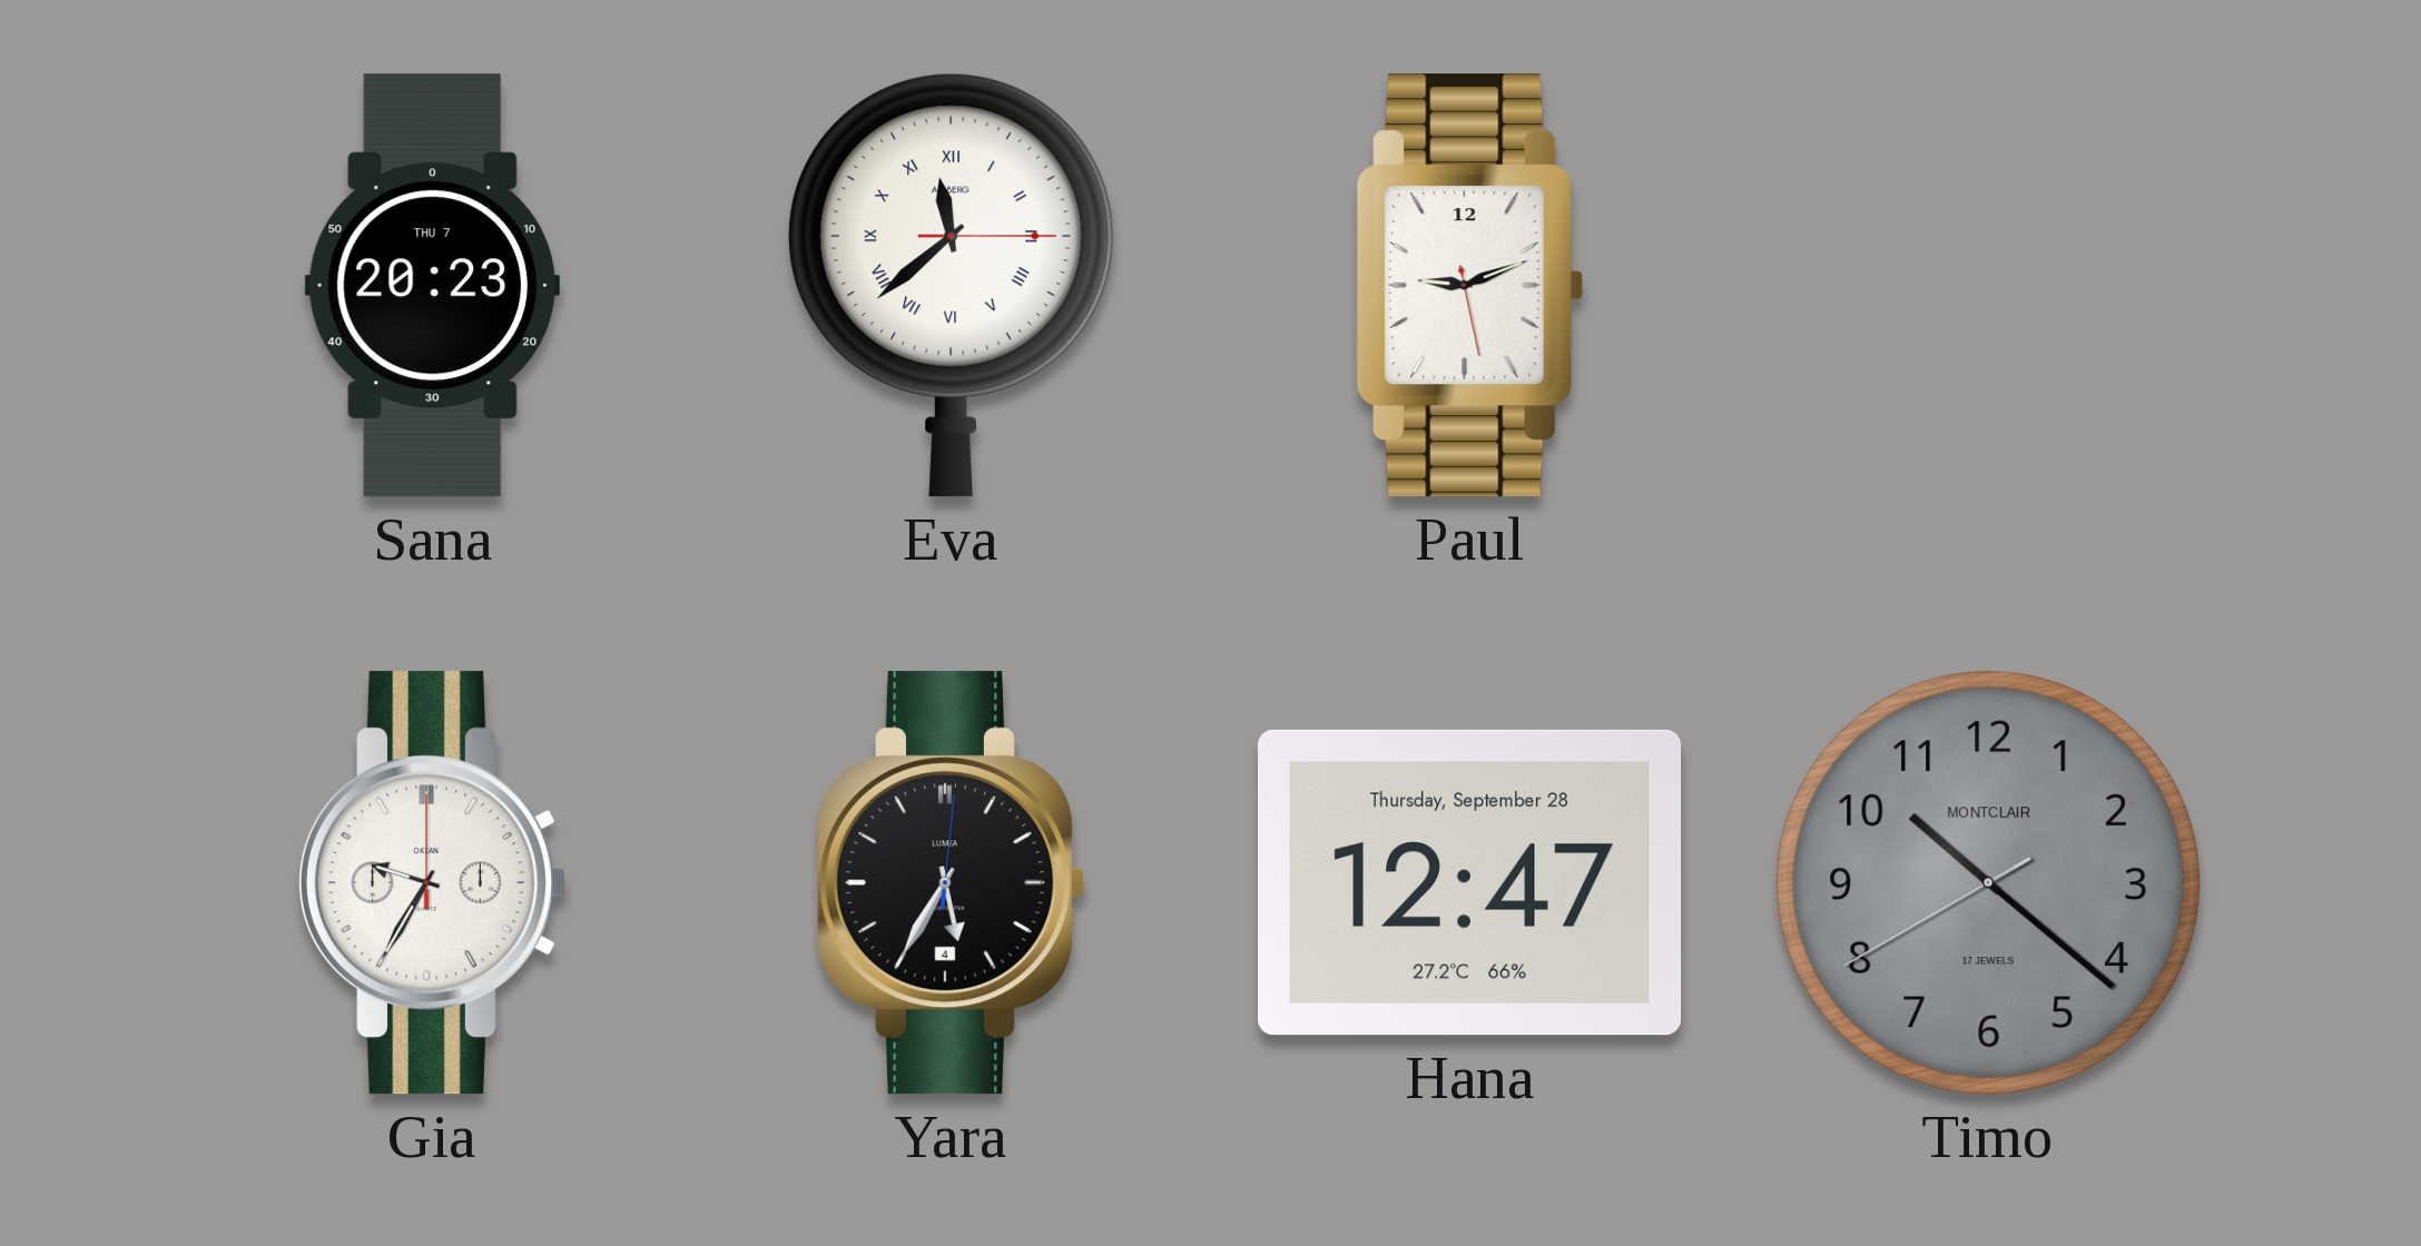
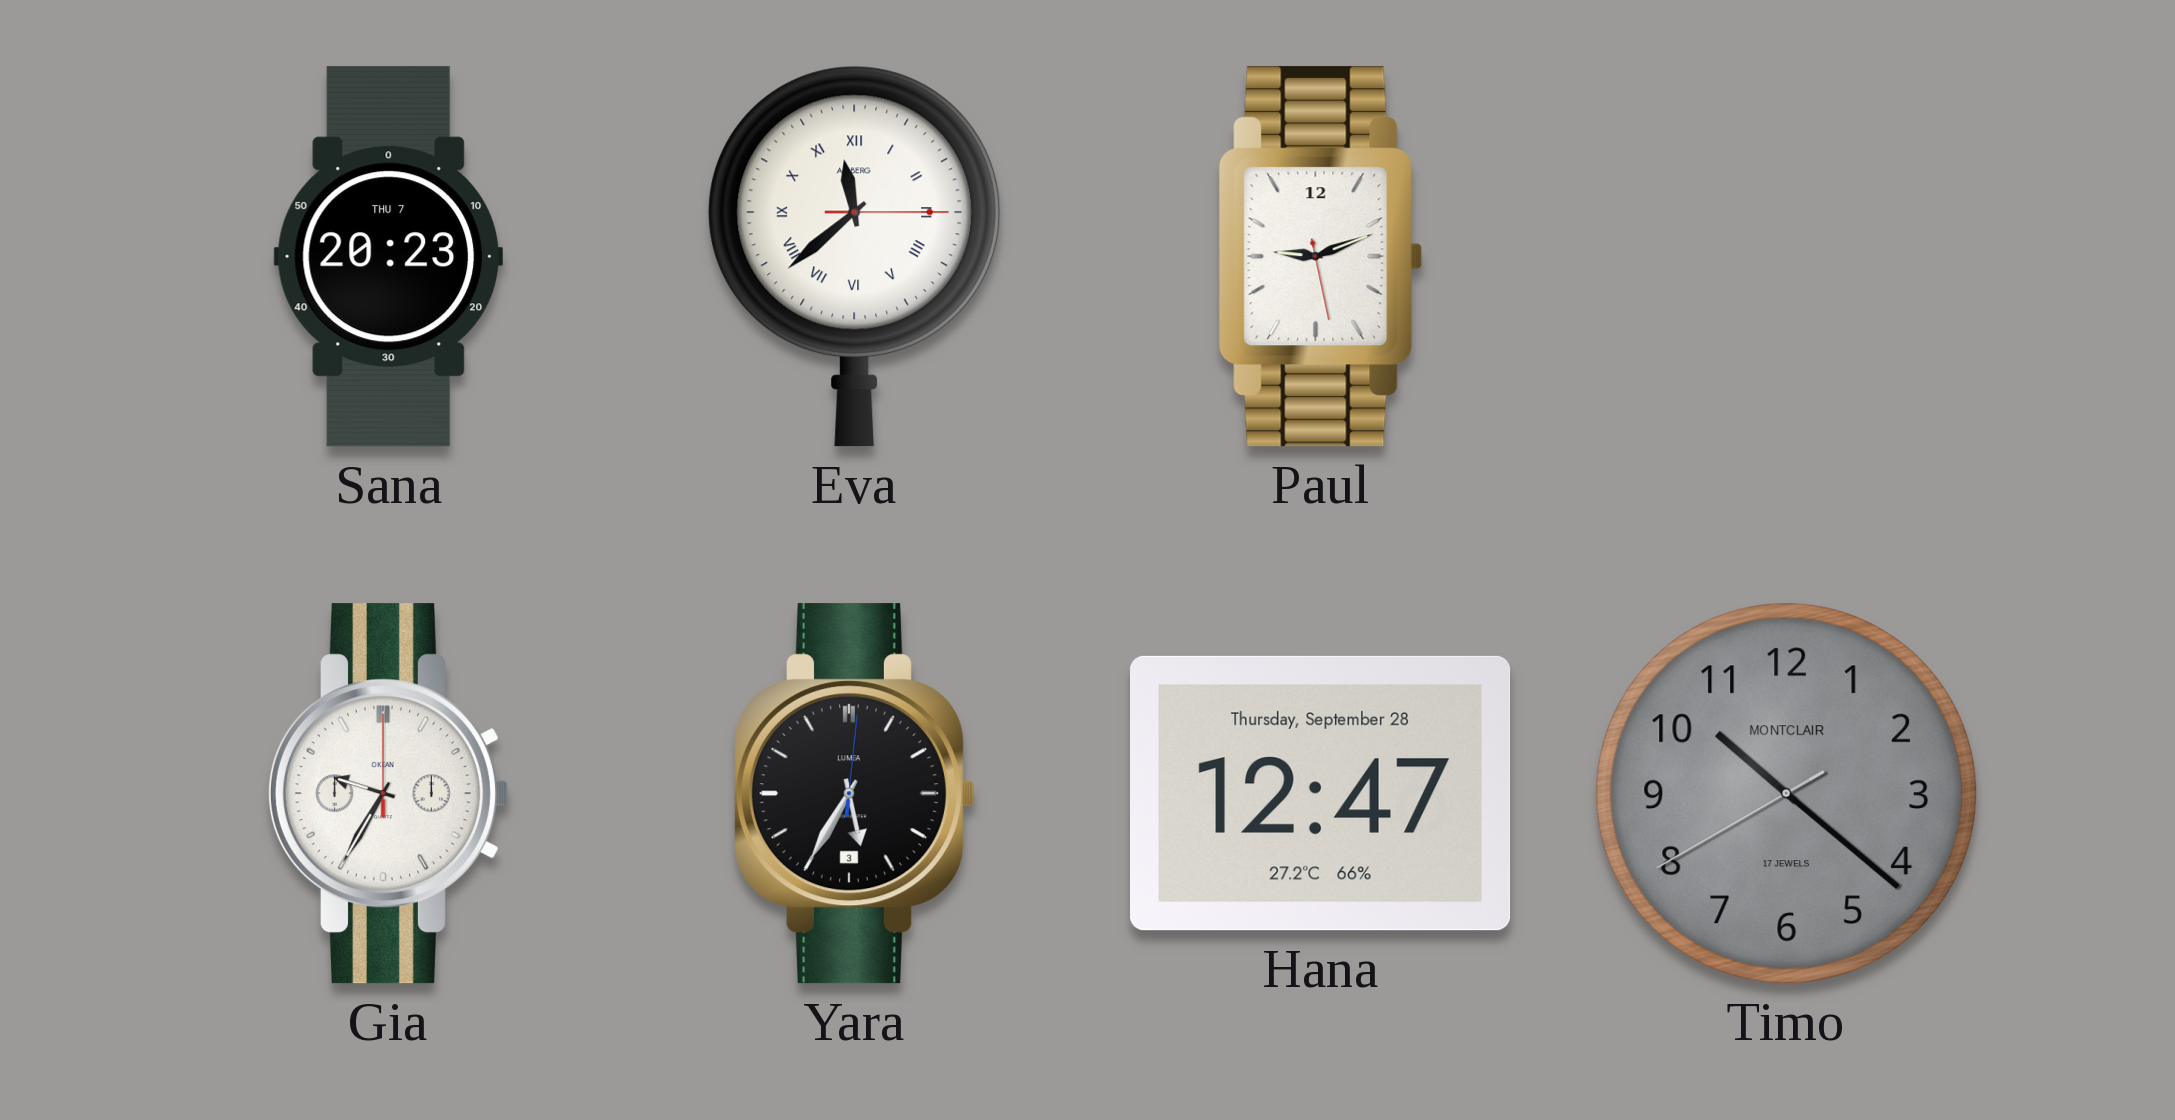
Yara date: 4 -> 3
